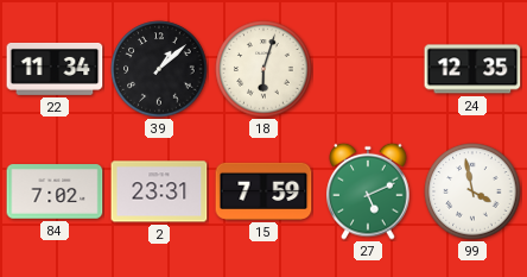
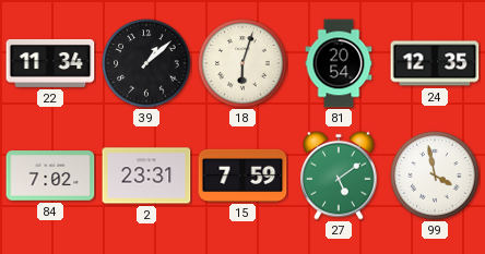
81: none -> 20:54
27: 5:11 -> 5:09
